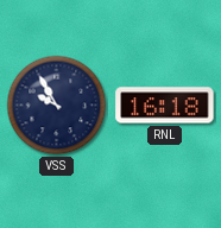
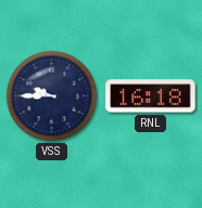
VSS: 9:55 -> 9:45
